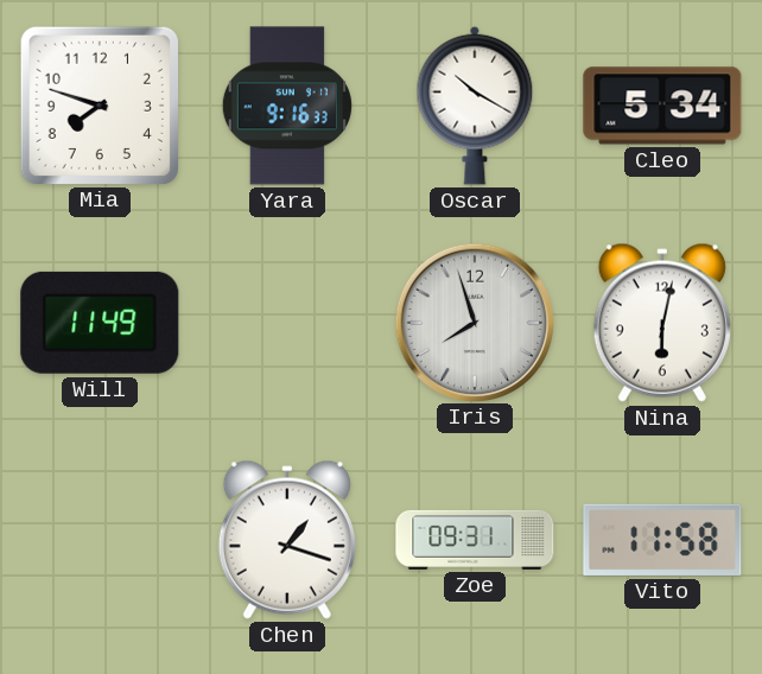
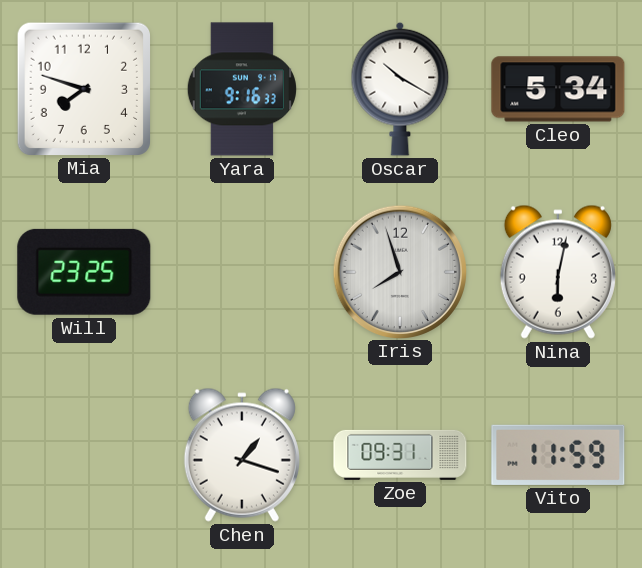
Will: 11:49 -> 23:25
Vito: 11:58 -> 11:59
